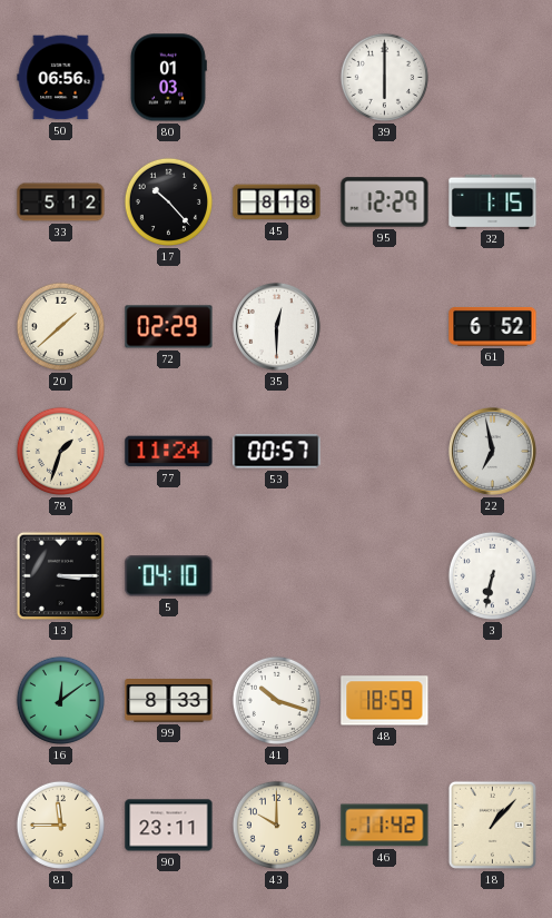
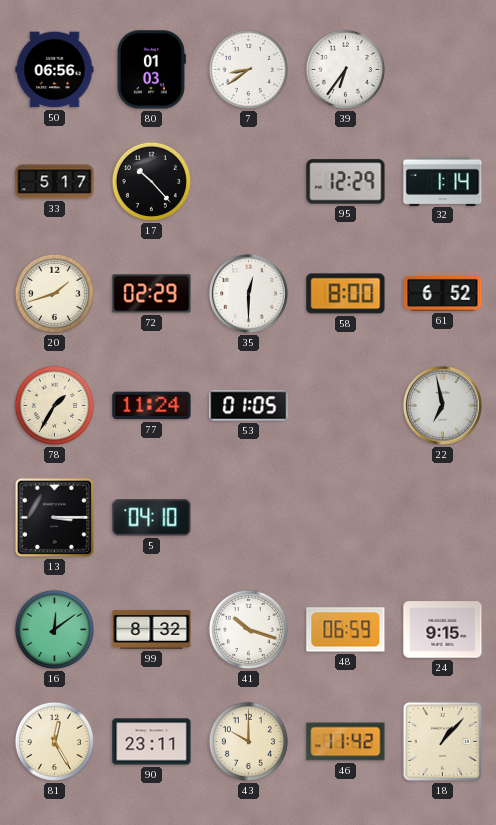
7: none -> 8:39
39: 6:00 -> 6:36
33: 5:12 -> 5:17
45: 8:18 -> none
32: 1:15 -> 1:14
20: 1:38 -> 1:42
58: none -> 8:00
78: 1:33 -> 1:35
53: 00:57 -> 01:05
3: 6:32 -> none
99: 8:33 -> 8:32
48: 18:59 -> 06:59
24: none -> 9:15
81: 11:45 -> 12:25
